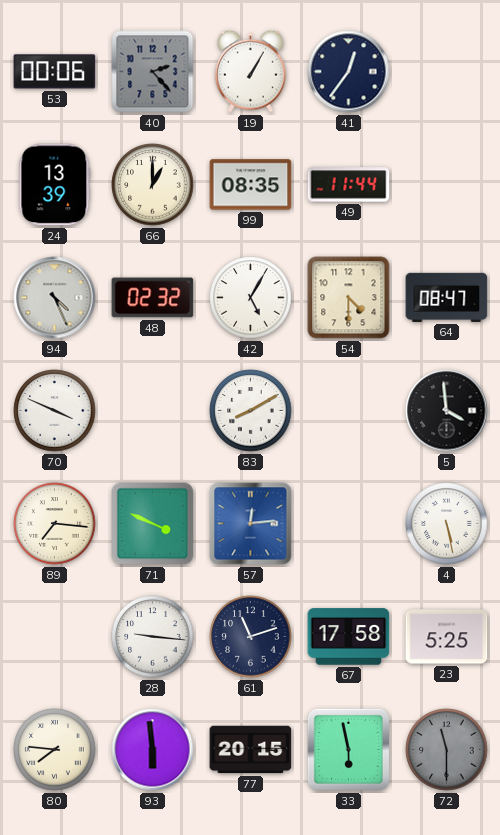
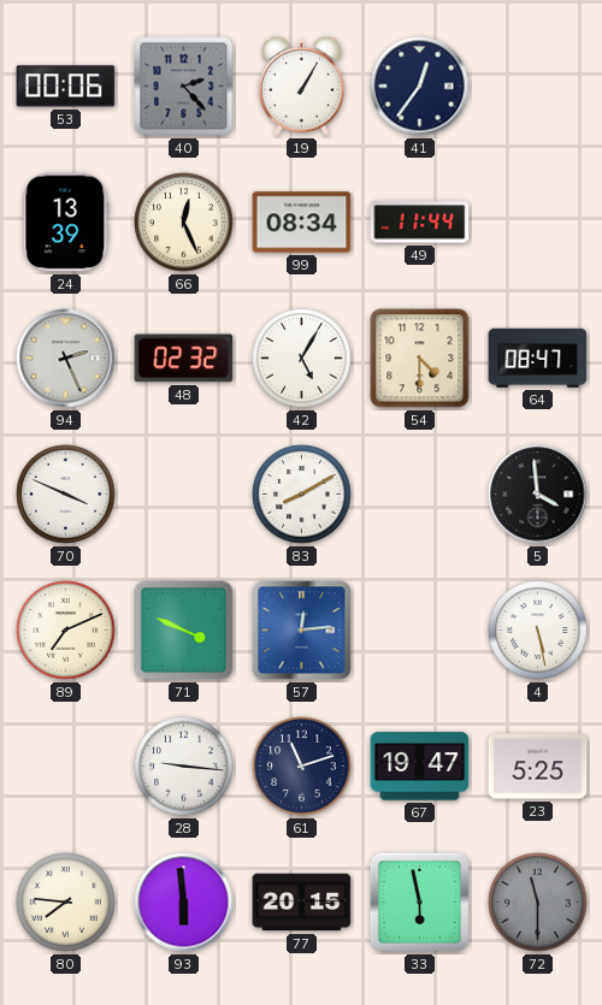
66: 1:00 -> 12:26
99: 08:35 -> 08:34
94: 4:26 -> 2:26
89: 7:16 -> 7:11
67: 17:58 -> 19:47
